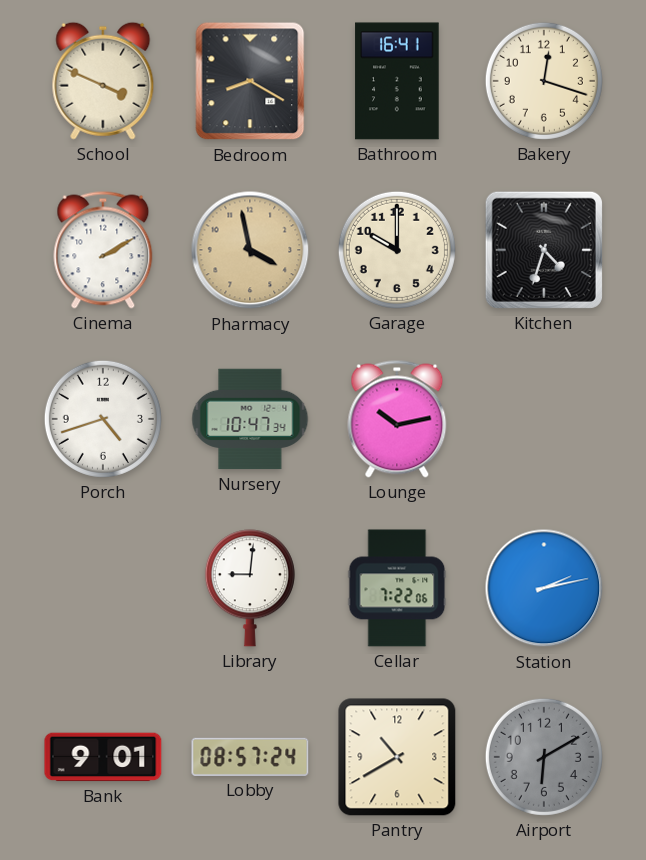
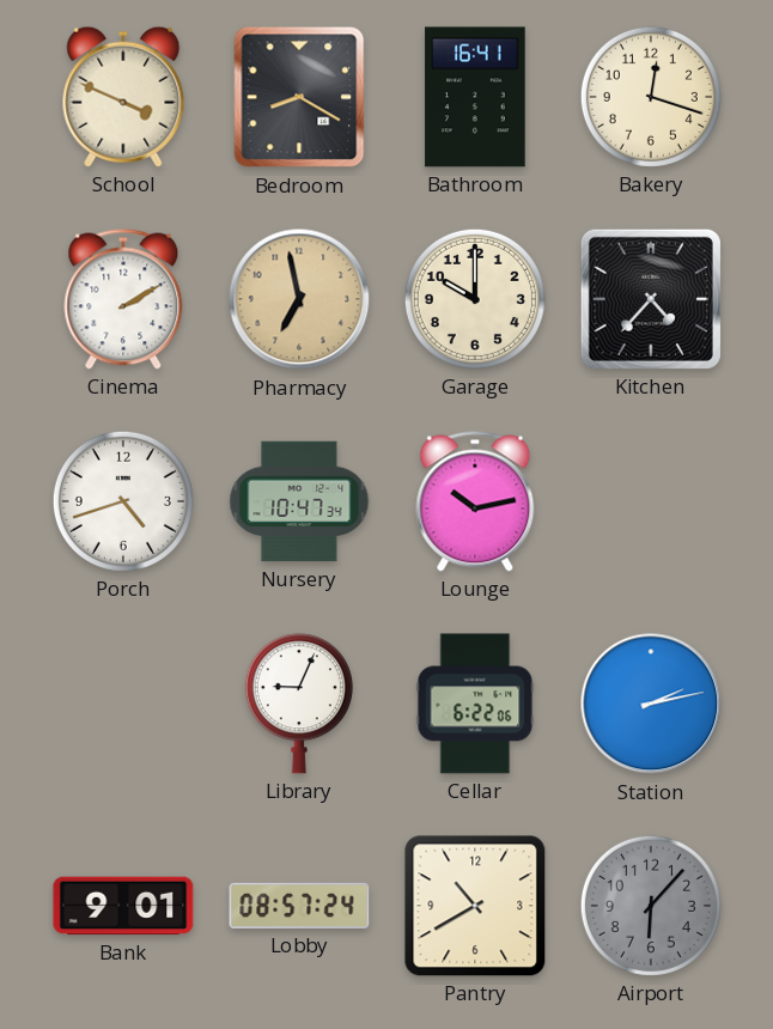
Pharmacy: 3:58 -> 6:58
Kitchen: 4:33 -> 4:37
Library: 9:01 -> 9:04
Cellar: 7:22 -> 6:22
Airport: 6:10 -> 6:07
